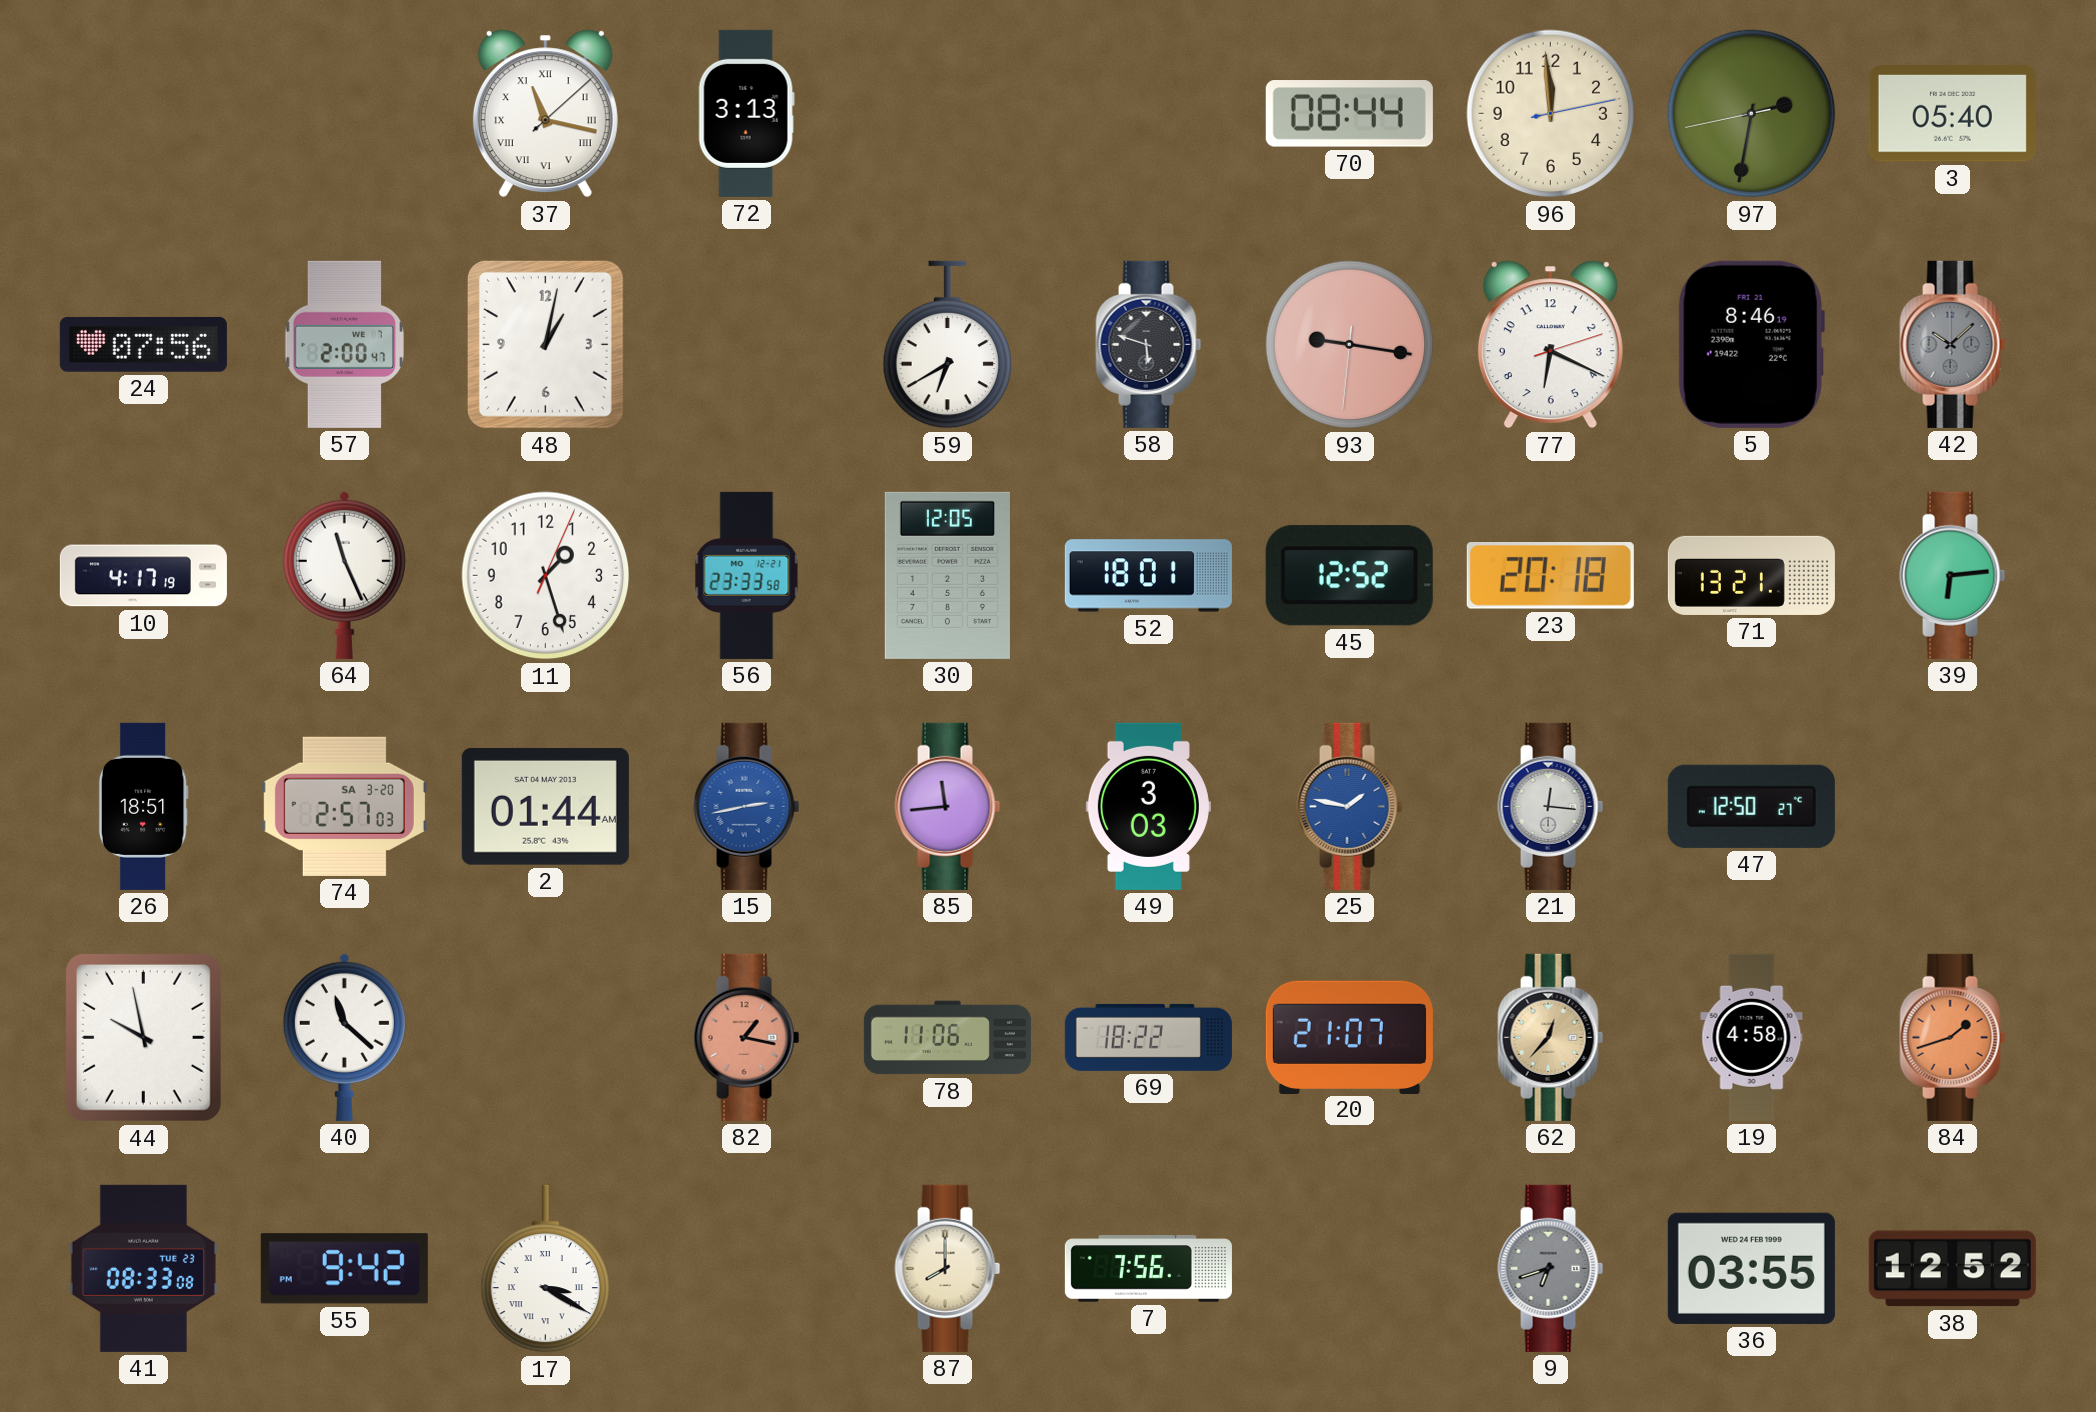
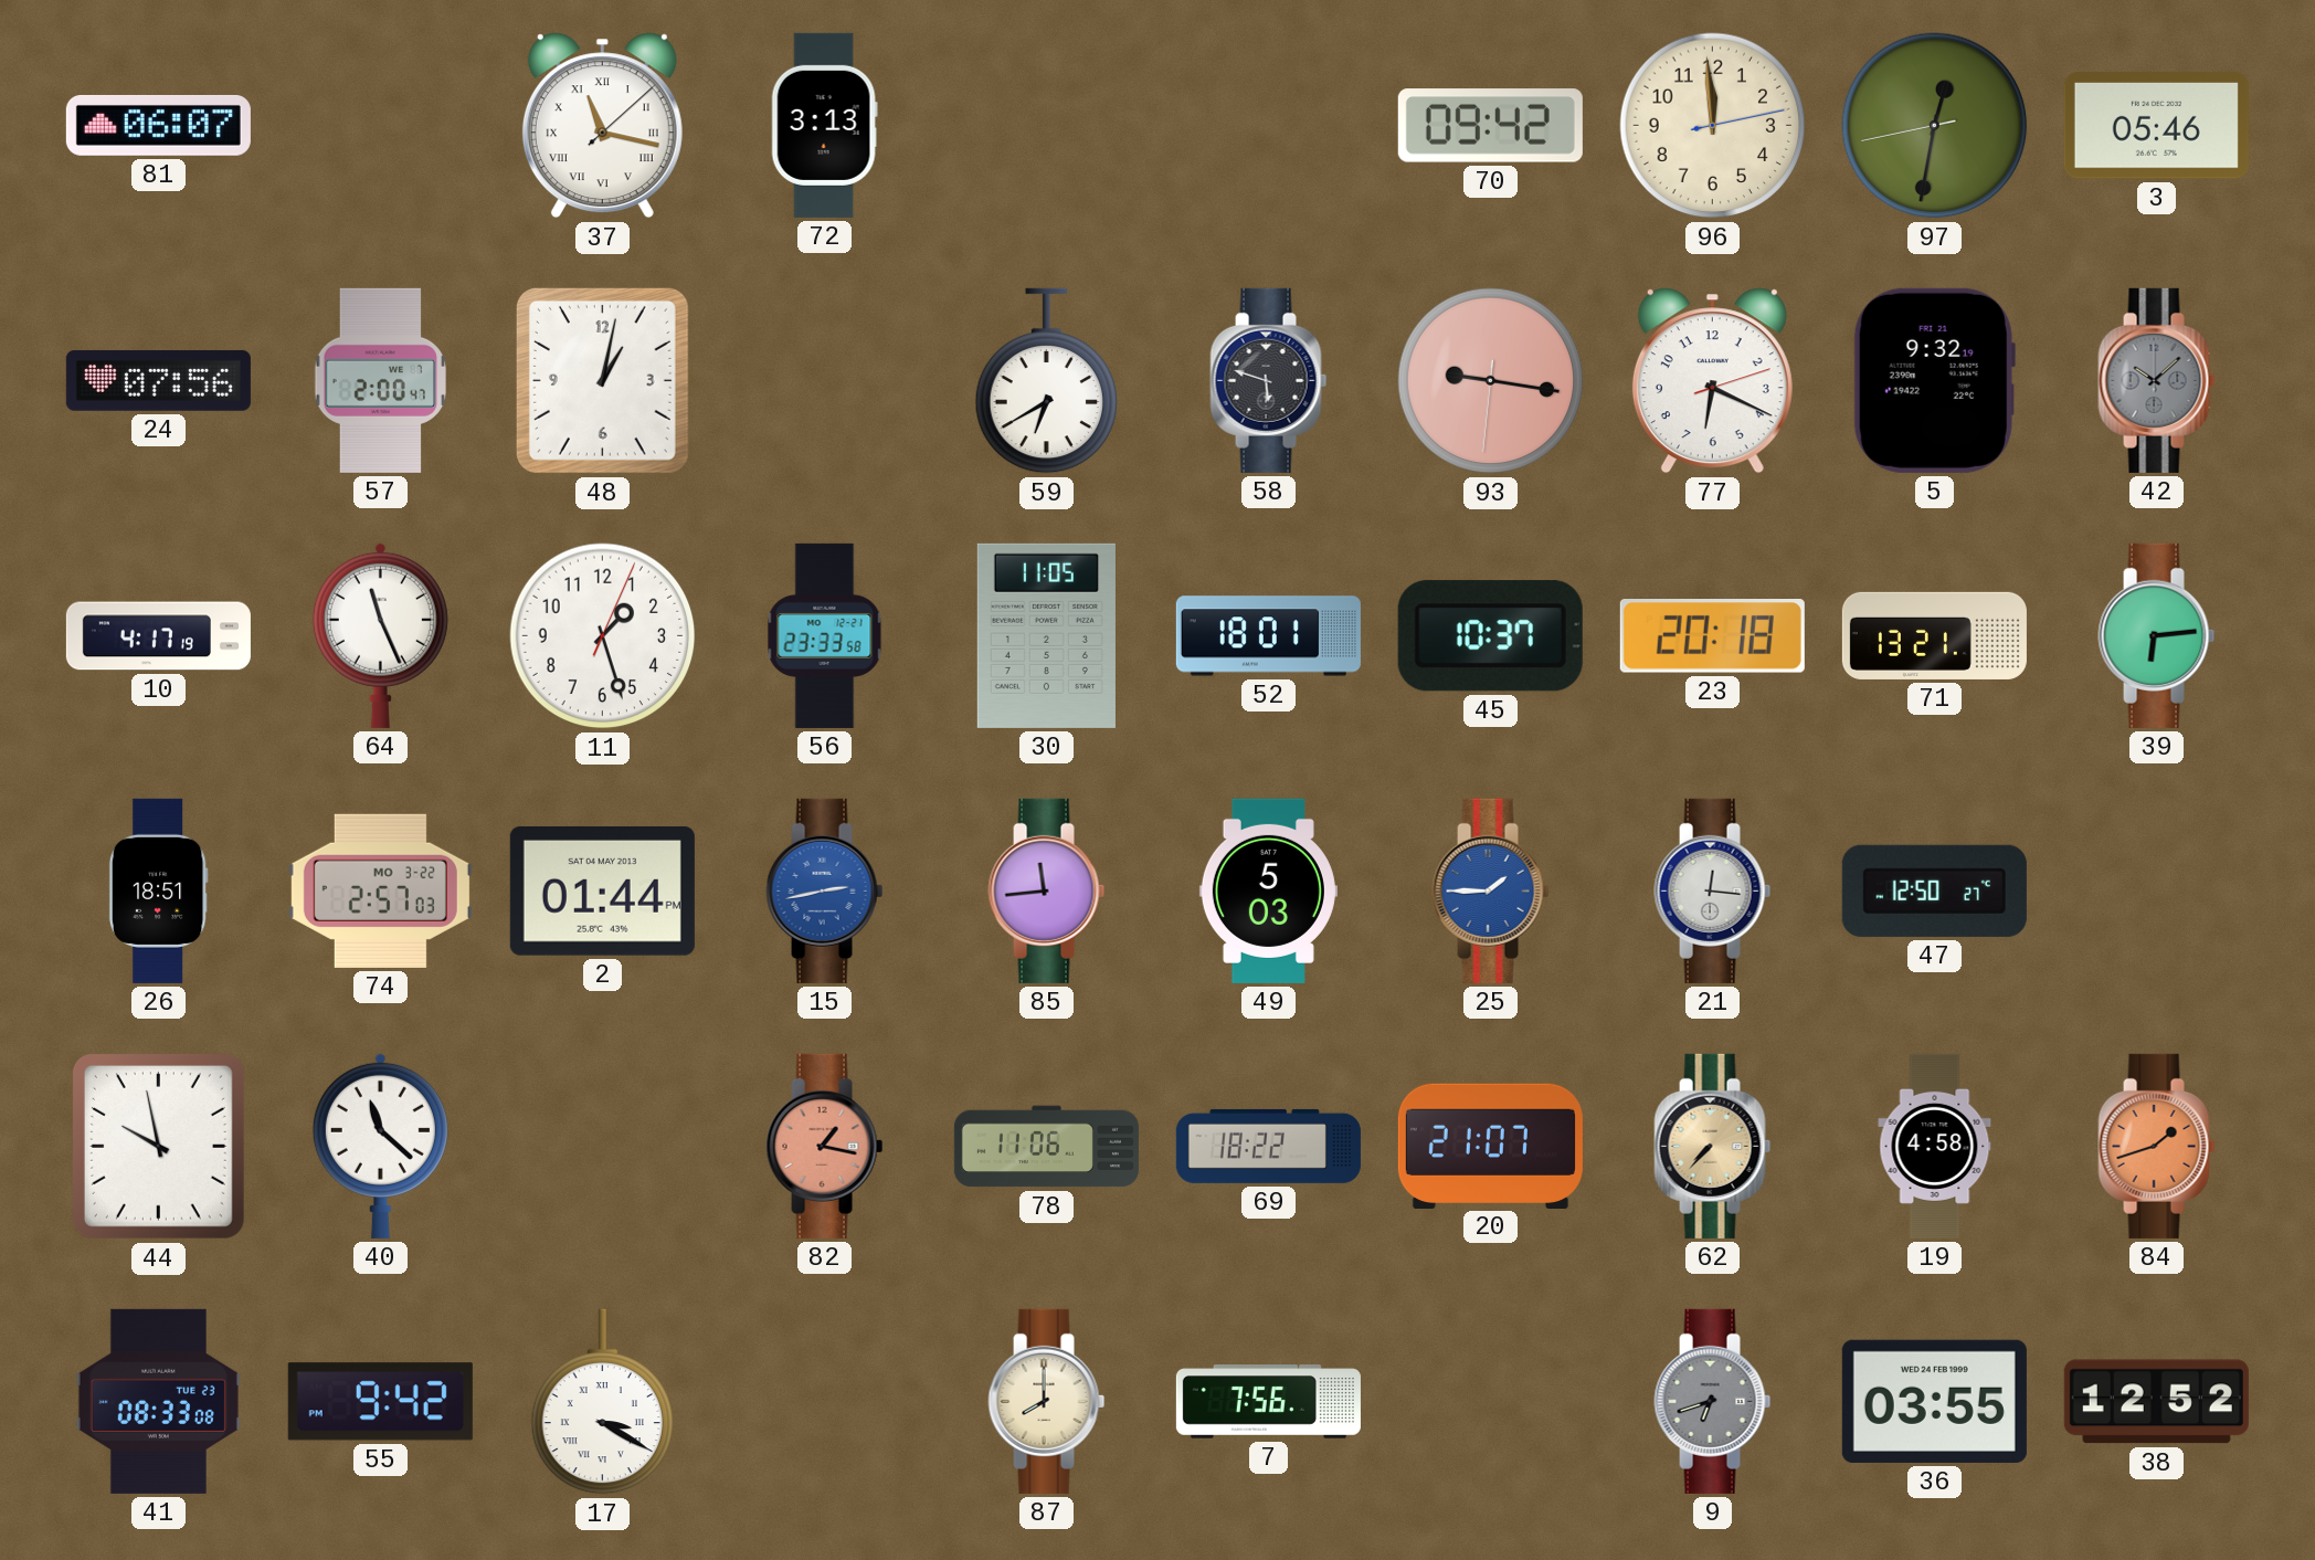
81: none -> 06:07
70: 08:44 -> 09:42
97: 2:31 -> 12:31
3: 05:40 -> 05:46
5: 8:46 -> 9:32
30: 12:05 -> 11:05
45: 12:52 -> 10:37
74 date: SA 3-20 -> MO 3-22
2: 01:44 AM -> 01:44 PM
49: 3:03 -> 5:03
25: 1:47 -> 1:45
62: 12:37 -> 7:37
